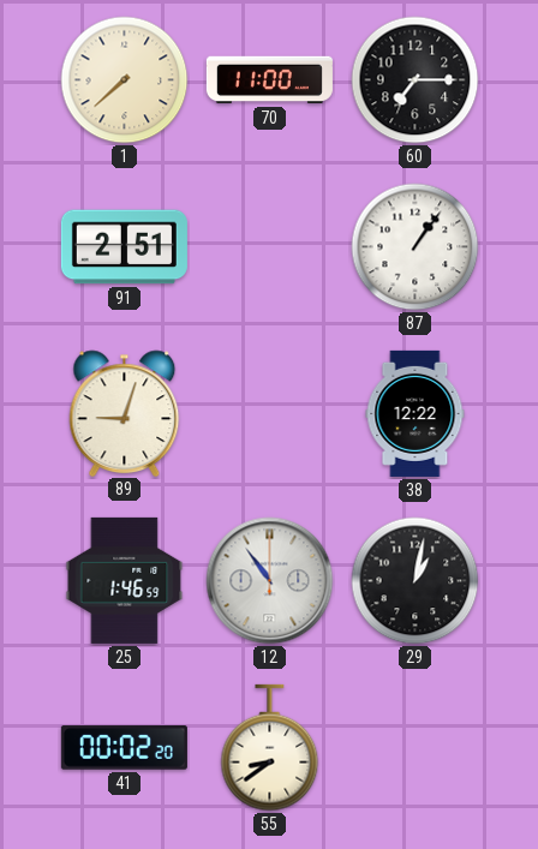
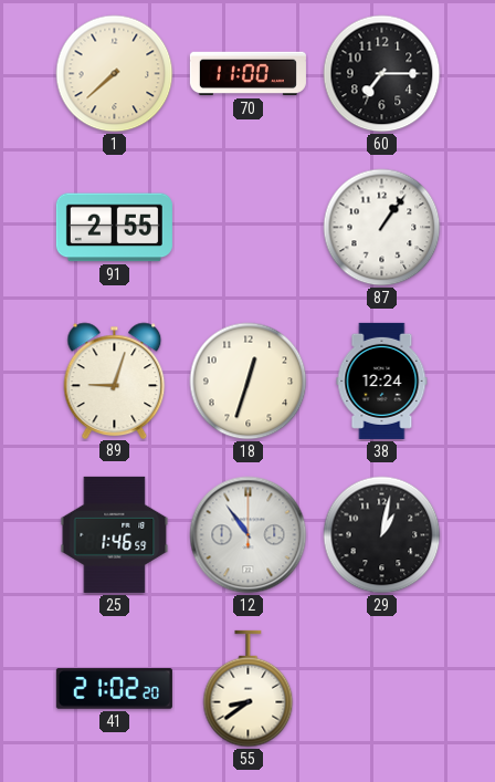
91: 2:51 -> 2:55
18: none -> 12:33
38: 12:22 -> 12:24
41: 00:02 -> 21:02
